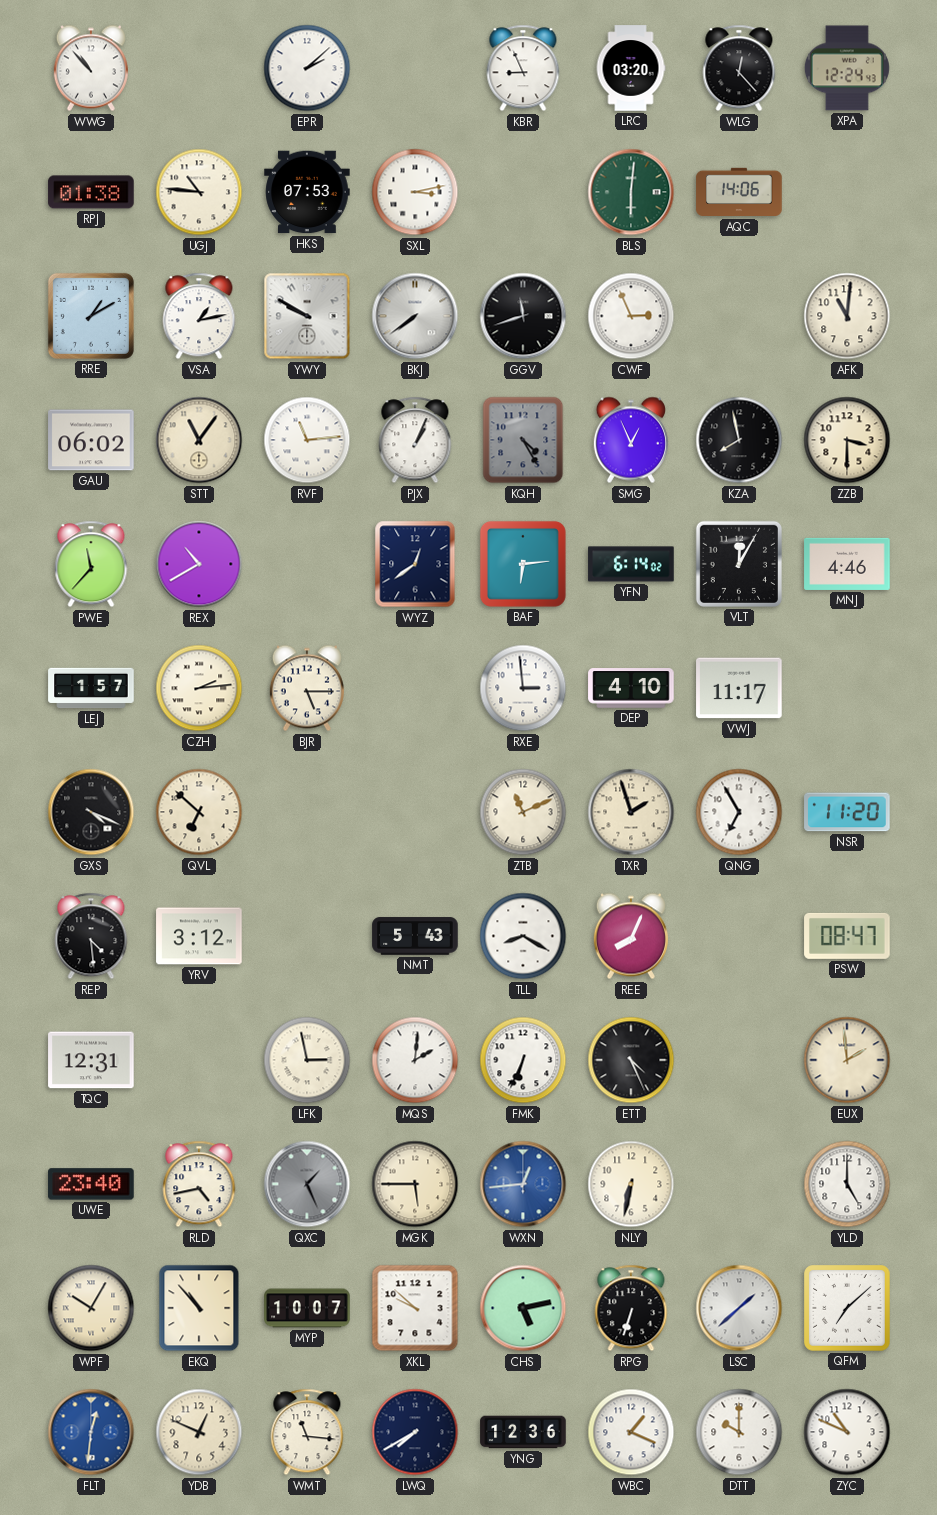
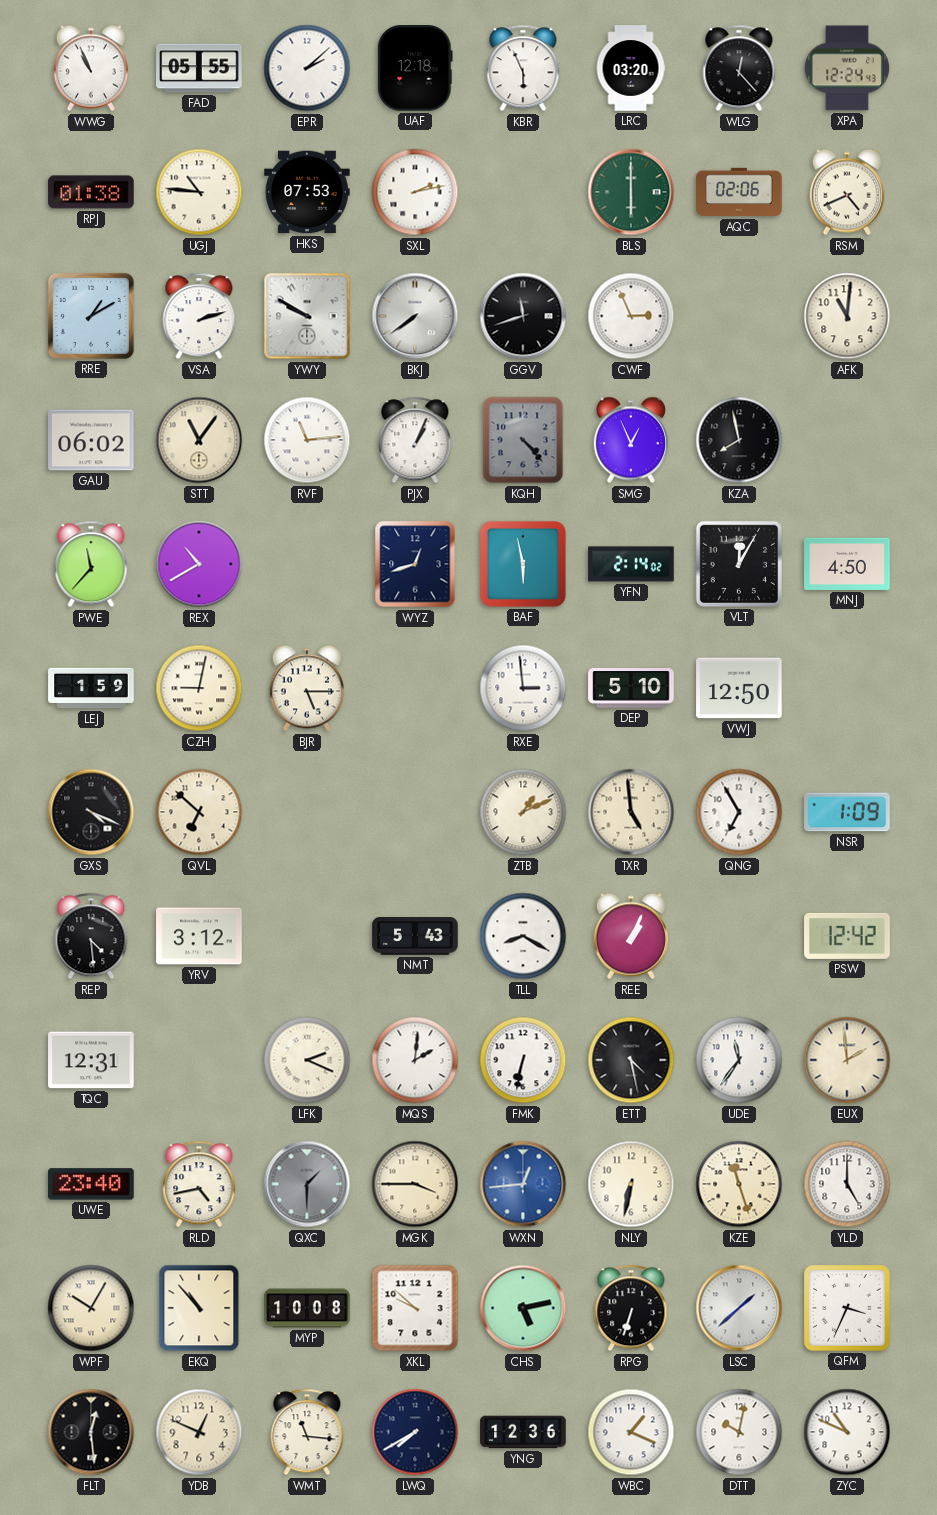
WWG: 10:53 -> 10:56
FAD: none -> 05:55
UAF: none -> 12:18
KBR: 8:56 -> 5:56
SXL: 3:13 -> 2:13
BLS: 6:01 -> 6:00
AQC: 14:06 -> 02:06
RSM: none -> 4:41
VSA: 1:13 -> 2:12
KQH: 4:25 -> 4:23
ZZB: 3:30 -> none
WYZ: 12:39 -> 12:42
BAF: 6:14 -> 5:58
YFN: 6:14 -> 2:14
MNJ: 4:46 -> 4:50
LEJ: 1:57 -> 1:59
CZH: 2:14 -> 9:02
DEP: 4:10 -> 5:10
VWJ: 11:17 -> 12:50
ZTB: 11:11 -> 1:11
TXR: 1:57 -> 4:59
NSR: 11:20 -> 1:09
REE: 8:04 -> 1:04
PSW: 08:47 -> 12:42
LFK: 2:58 -> 2:19
FMK: 6:34 -> 6:32
ETT: 4:26 -> 4:28
UDE: none -> 11:36
QXC: 1:26 -> 1:30
MGK: 5:45 -> 3:45
KZE: none -> 11:27
MYP: 10:07 -> 10:08
QFM: 7:08 -> 3:34
FLT: 12:31 -> 12:29
FLT dial: blue -> black
DTT: 10:00 -> 10:02
